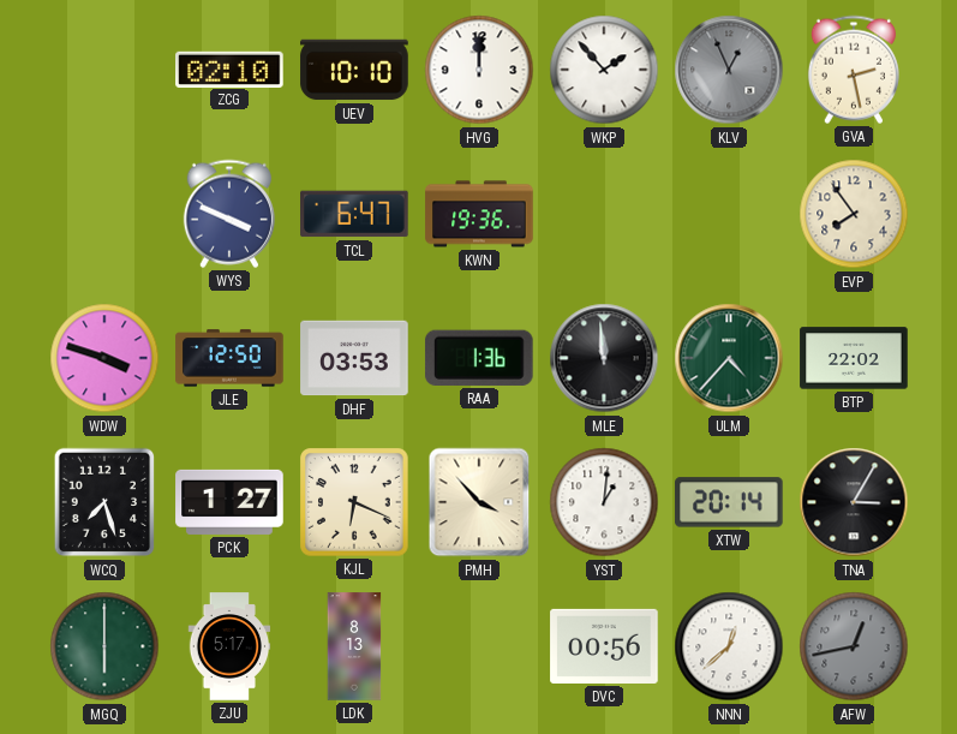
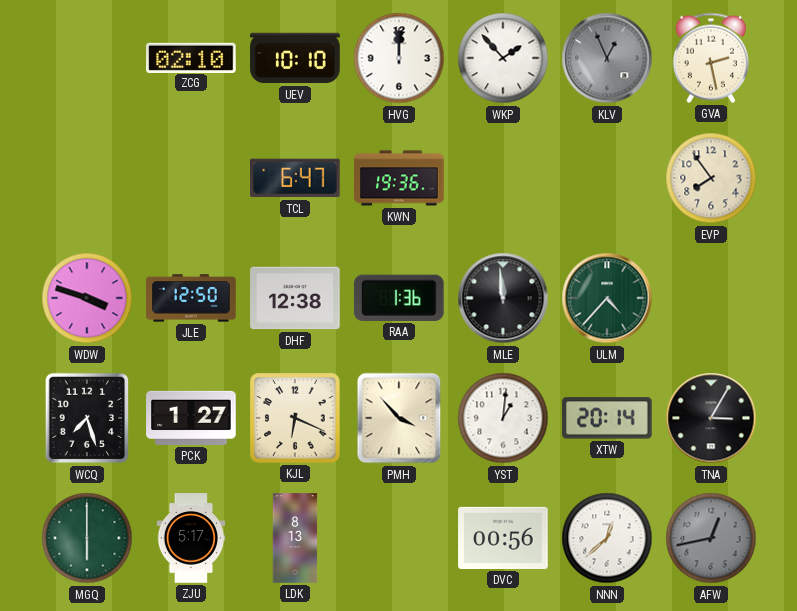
WYS: 3:49 -> none
DHF: 03:53 -> 12:38
BTP: 22:02 -> none
